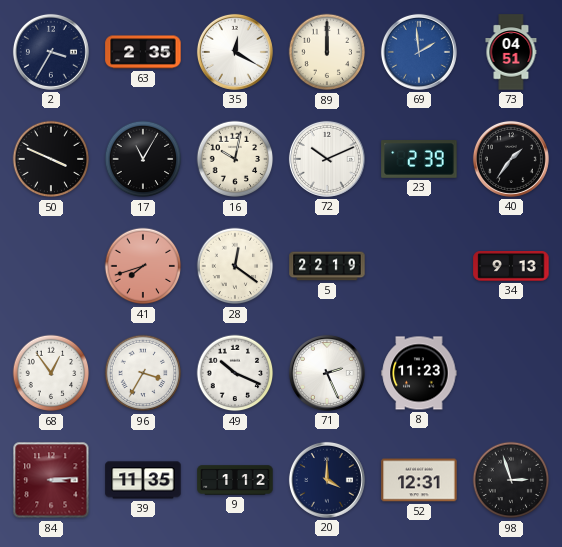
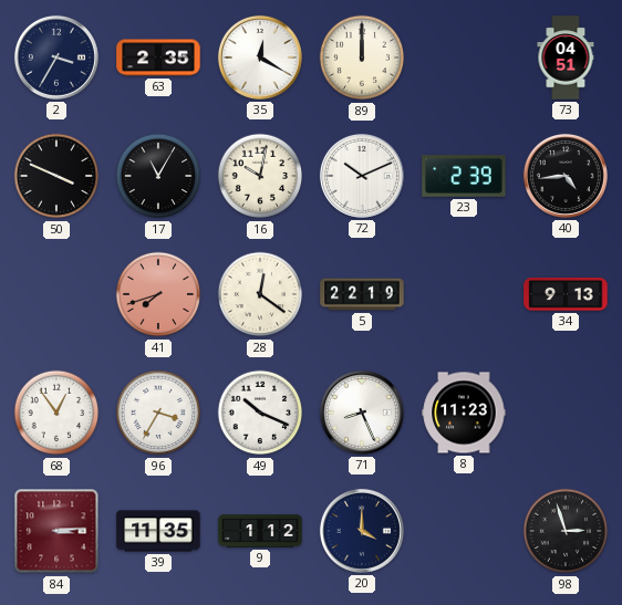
69: 1:59 -> none
40: 1:36 -> 4:44
71: 2:26 -> 8:26
52: 12:31 -> none
